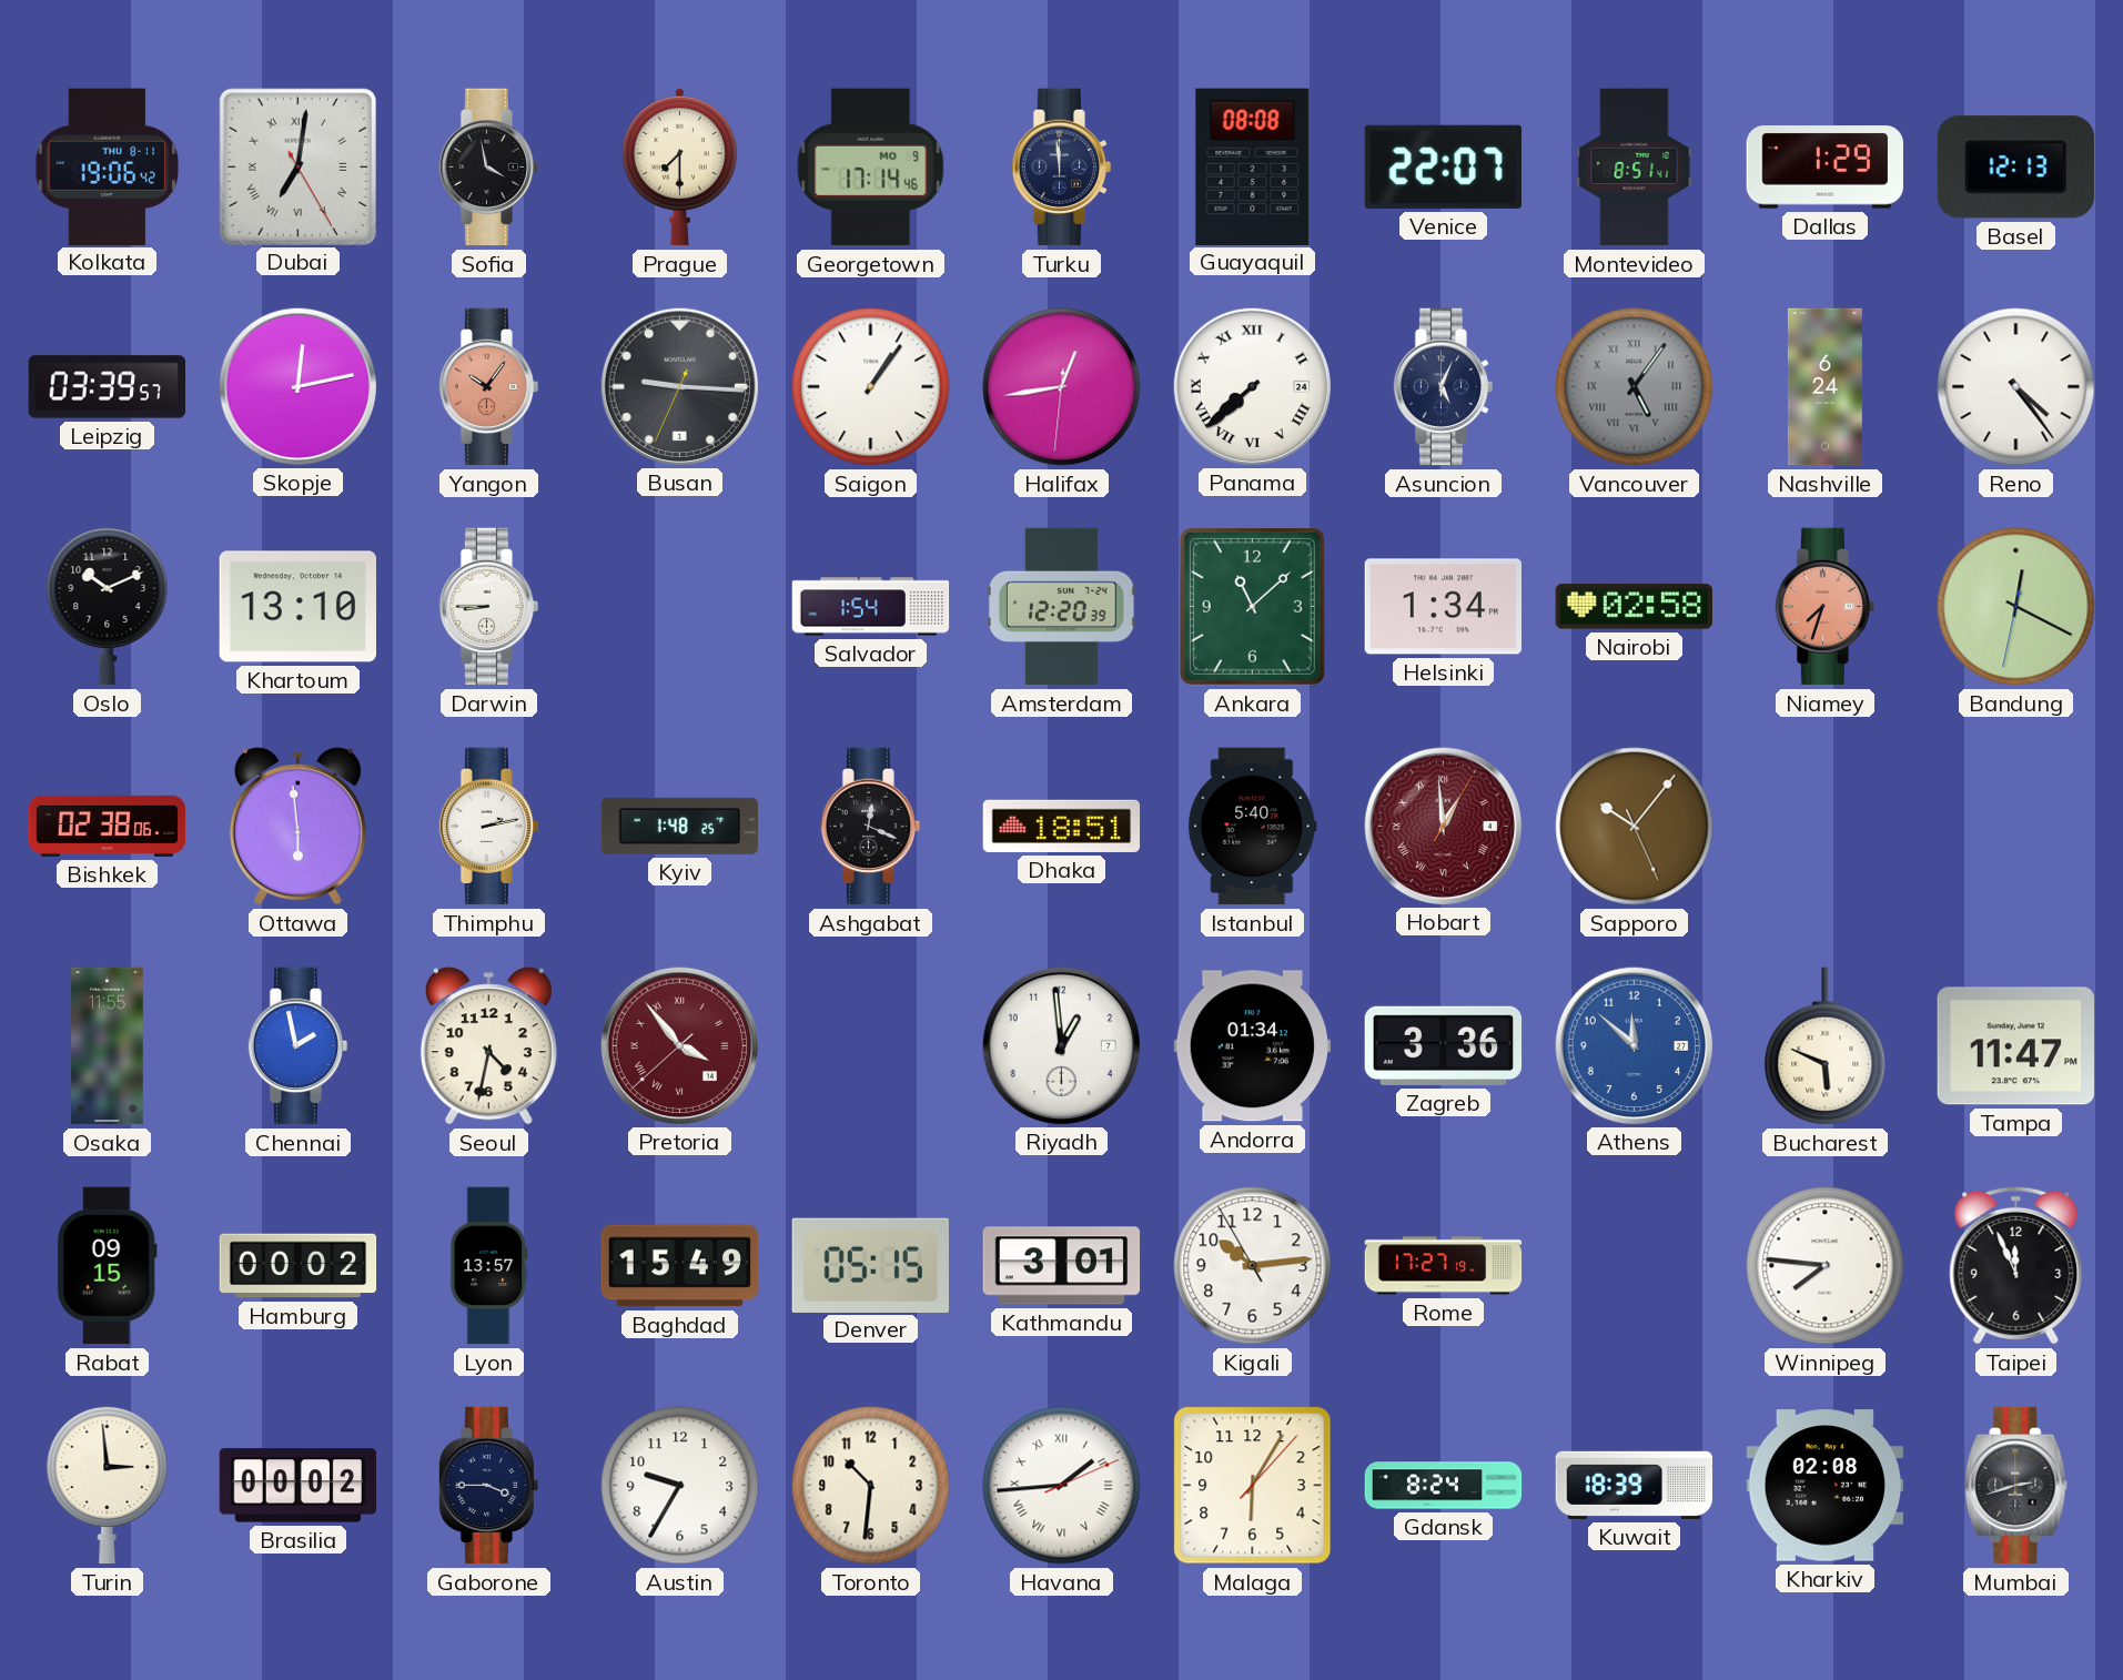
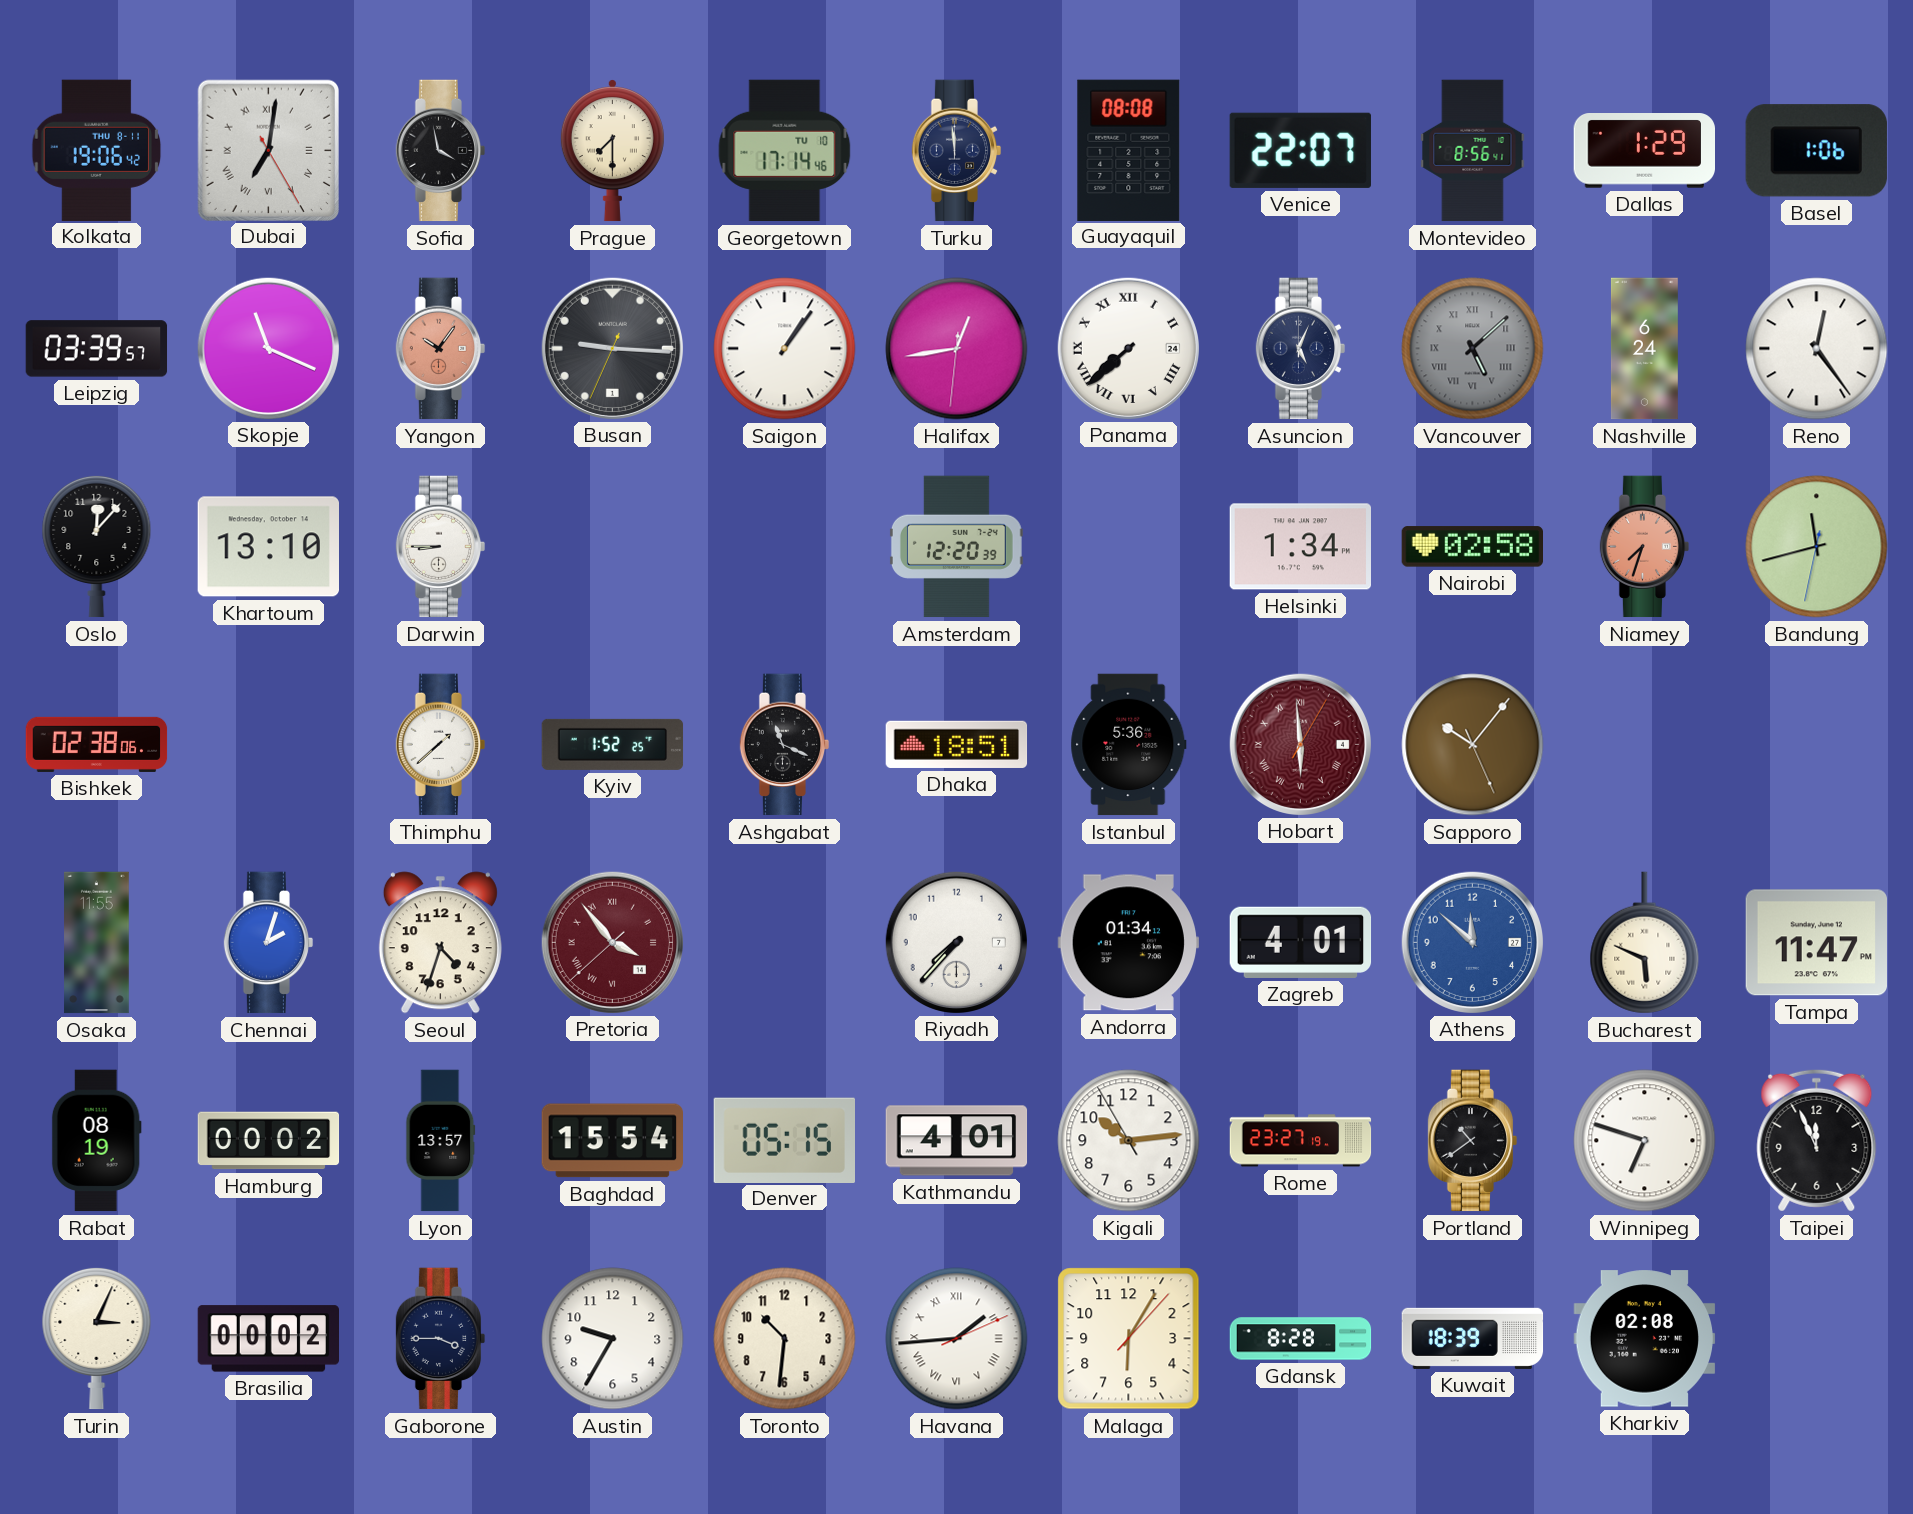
Georgetown date: MO 9 -> TU 10
Montevideo: 8:51 -> 8:56
Basel: 12:13 -> 1:06
Skopje: 12:13 -> 11:19
Vancouver: 5:06 -> 5:08
Reno: 4:24 -> 12:24
Oslo: 10:11 -> 12:07
Salvador: 1:54 -> none
Ankara: 11:08 -> none
Bandung: 12:19 -> 11:42
Ottawa: 5:59 -> none
Thimphu: 2:13 -> 1:38
Kyiv: 1:48 -> 1:52
Ashgabat: 12:19 -> 11:19
Istanbul: 5:40 -> 5:36
Hobart: 12:59 -> 5:59
Chennai: 1:58 -> 2:03
Seoul: 4:32 -> 4:33
Riyadh: 12:59 -> 7:37
Zagreb: 3:36 -> 4:01
Rabat: 09:15 -> 08:19
Baghdad: 15:49 -> 15:54
Kathmandu: 3:01 -> 4:01
Rome: 17:27 -> 23:27
Portland: none -> 10:39
Winnipeg: 7:46 -> 6:48
Turin: 2:59 -> 3:04
Gdansk: 8:24 -> 8:28
Mumbai: 2:42 -> none
